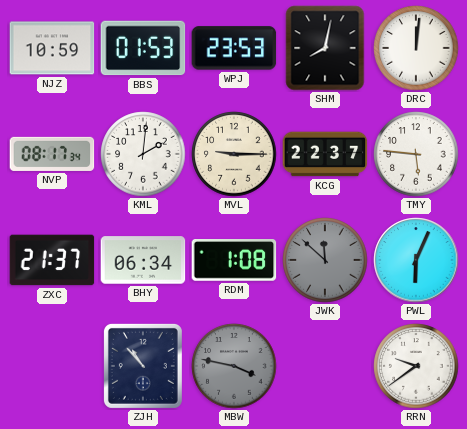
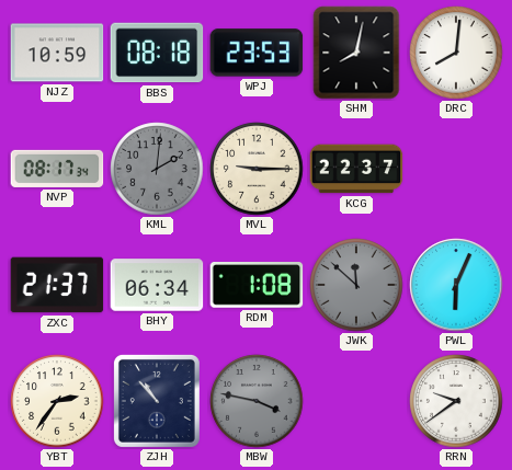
BBS: 01:53 -> 08:18
DRC: 12:01 -> 8:01
KML dial: white -> grey
TMY: 5:46 -> none
YBT: none -> 2:36
